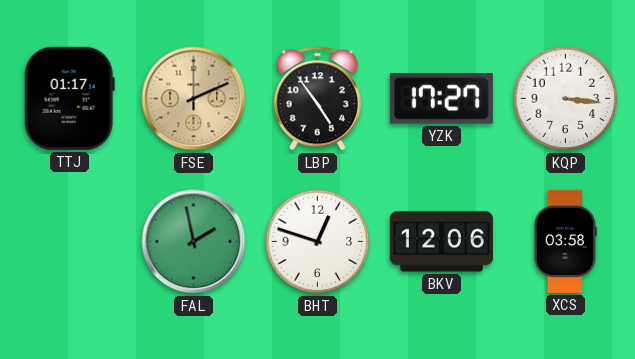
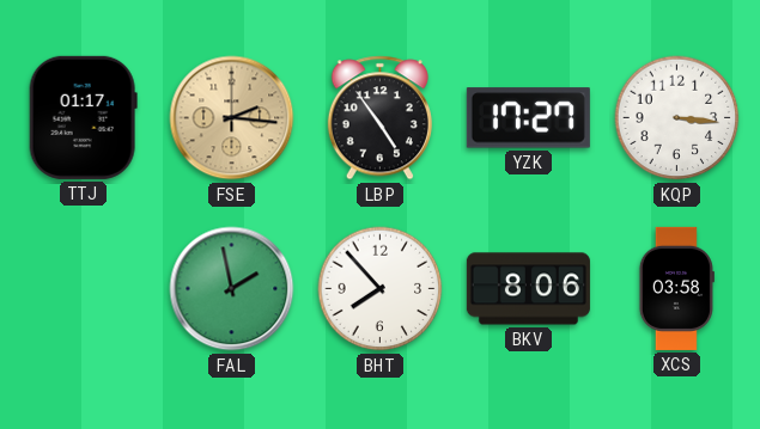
FSE: 2:11 -> 2:16
BHT: 12:48 -> 7:53
BKV: 12:06 -> 8:06
